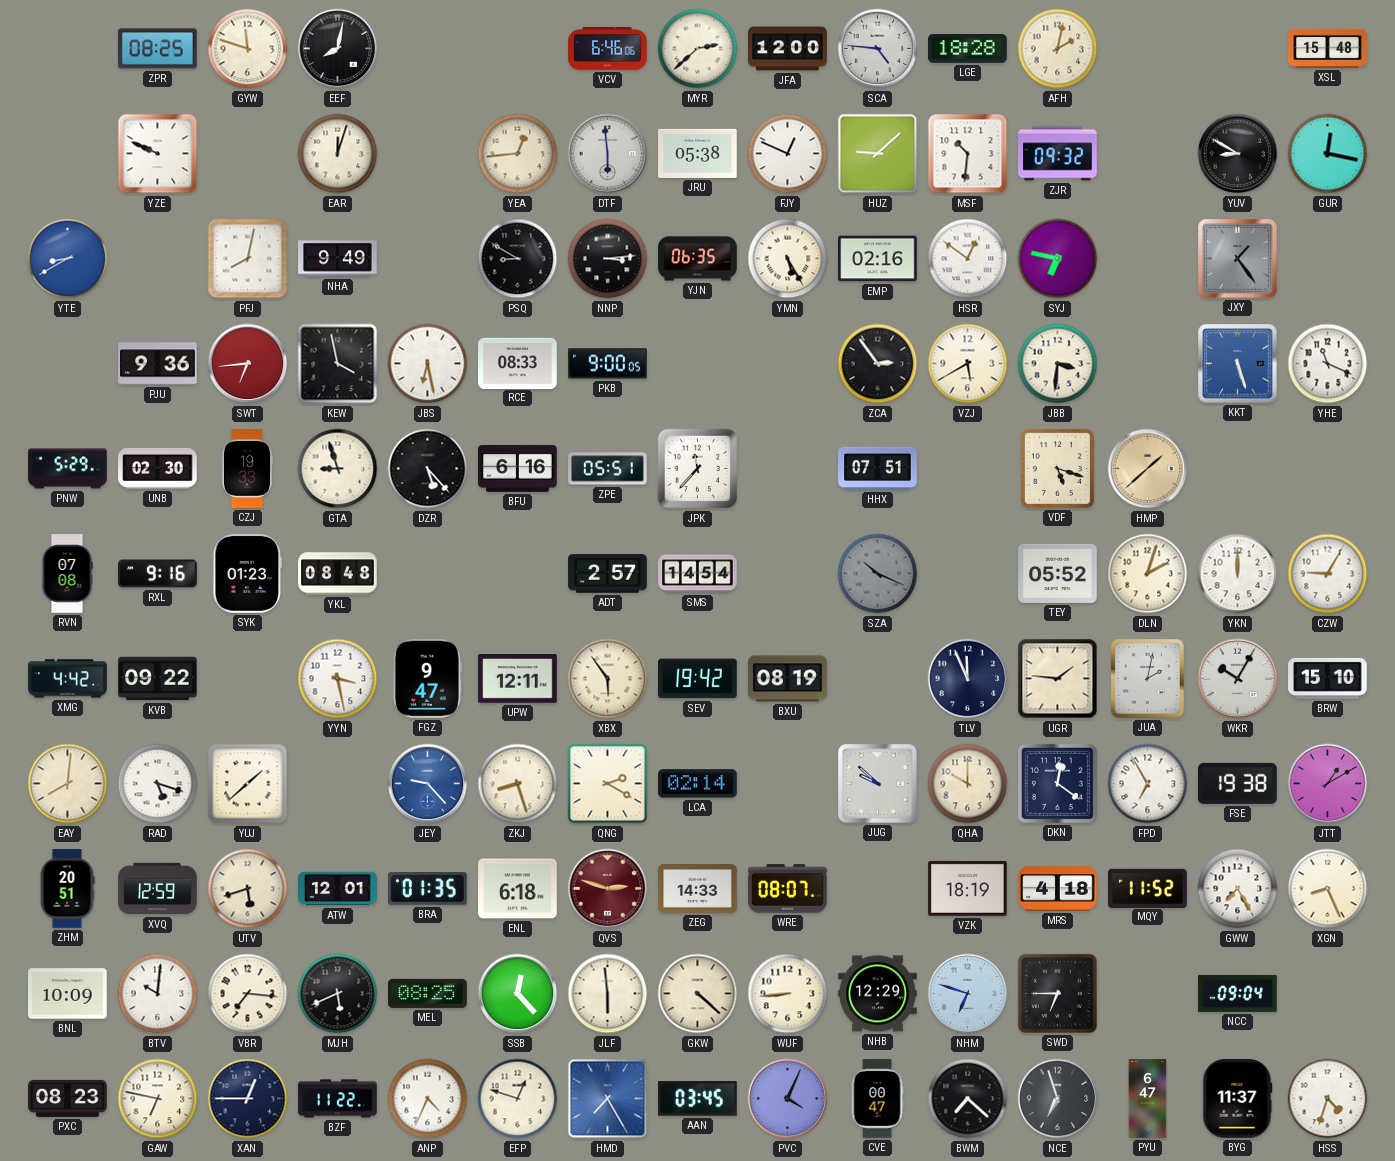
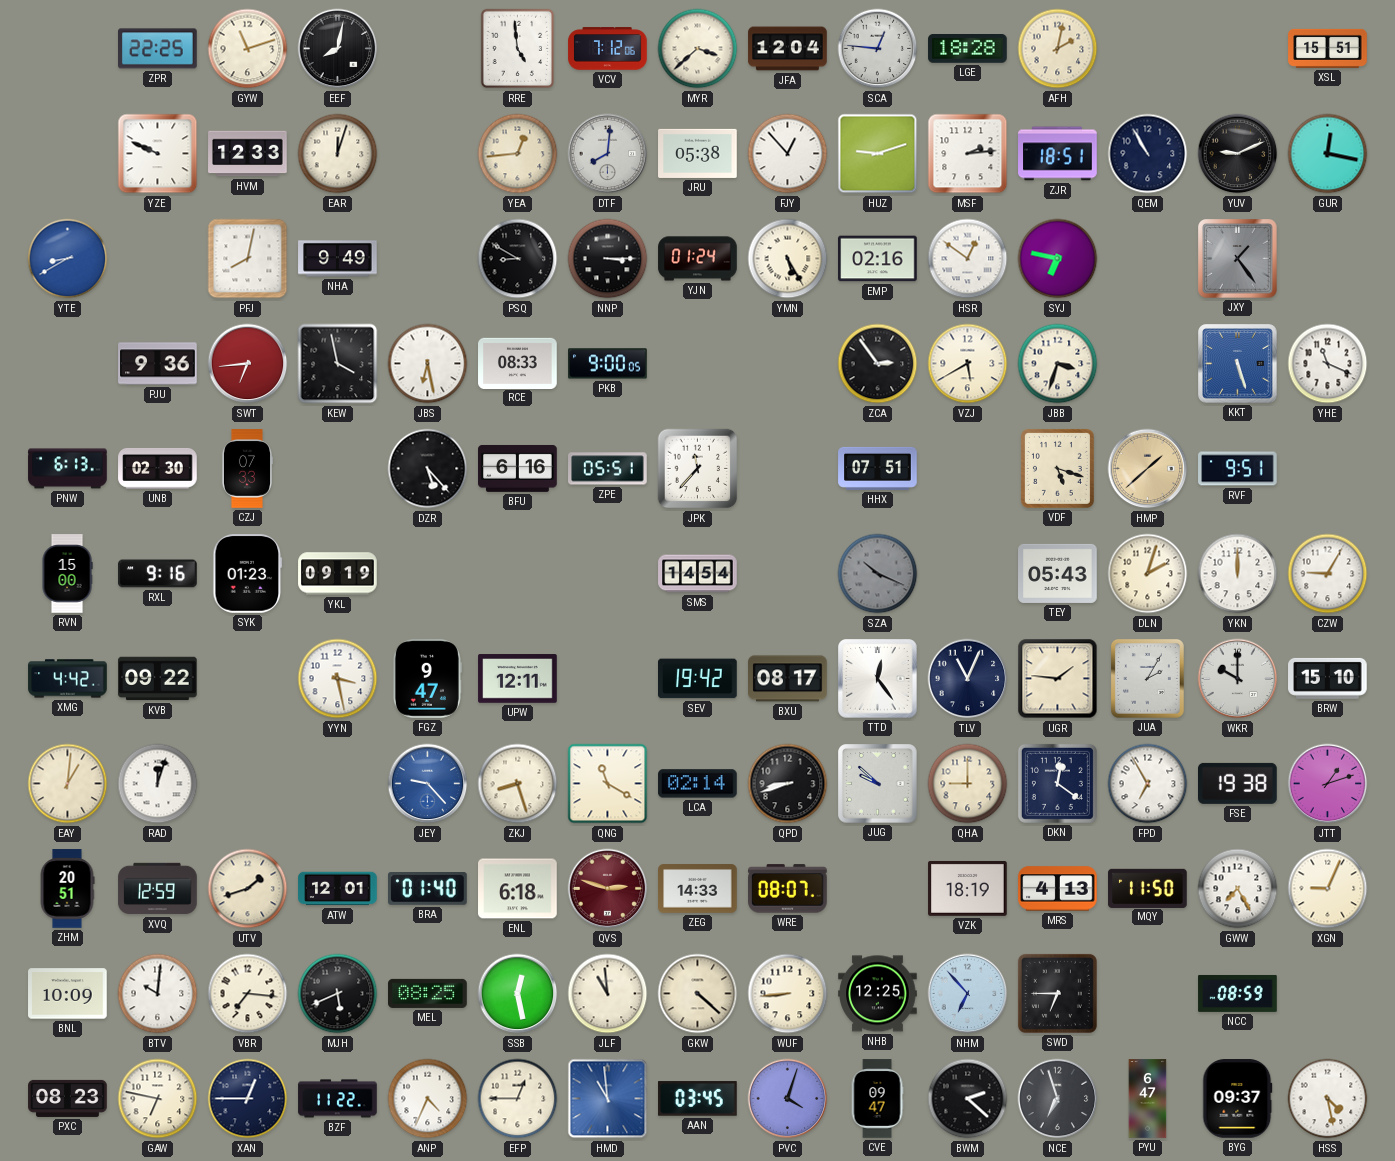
ZPR: 08:25 -> 22:25
GYW: 11:48 -> 11:12
RRE: none -> 4:59
VCV: 6:46 -> 7:12
MYR: 2:38 -> 3:38
JFA: 12:00 -> 12:04
SCA: 4:46 -> 12:46
XSL: 15:48 -> 15:51
HVM: none -> 12:33
DTF: 5:59 -> 8:01
FJY: 12:49 -> 12:53
HUZ: 9:08 -> 9:12
MSF: 10:31 -> 2:14
ZJR: 09:32 -> 18:51
QEM: none -> 10:55
YUV: 8:50 -> 9:11
NNP: 3:14 -> 3:15
YJN: 06:35 -> 01:24
JBB: 3:31 -> 3:33
PNW: 5:29 -> 6:13
CZJ: 19:33 -> 07:33
GTA: 8:57 -> none
RVF: none -> 9:51
RVN: 07:08 -> 15:00
YKL: 08:48 -> 09:19
ADT: 2:57 -> none
TEY: 05:52 -> 05:43
XBX: 5:54 -> none
BXU: 08:19 -> 08:17
TTD: none -> 12:24
TLV: 11:56 -> 11:04
JUA: 2:02 -> 2:05
WKR: 10:05 -> 10:00
EAY: 8:01 -> 1:01
RAD: 5:18 -> 12:03
YUJ: 1:38 -> none
QNG: 2:20 -> 11:20
QPD: none -> 8:42
QHA: 10:00 -> 9:00
JTT: 1:10 -> 1:12
UTV: 5:42 -> 1:42
BRA: 01:35 -> 01:40
MRS: 4:18 -> 4:13
MQY: 11:52 -> 11:50
XGN: 8:26 -> 9:04
SSB: 12:23 -> 12:28
JLF: 5:59 -> 10:59
NHB: 12:29 -> 12:25
NHM: 6:48 -> 6:53
NCC: 09:04 -> 08:59
EFP: 12:48 -> 12:45
HMD: 7:25 -> 10:59
PVC: 4:04 -> 4:03
CVE: 00:47 -> 09:47
BWM: 7:22 -> 2:22
BYG: 11:37 -> 09:37
HSS: 4:33 -> 4:28
